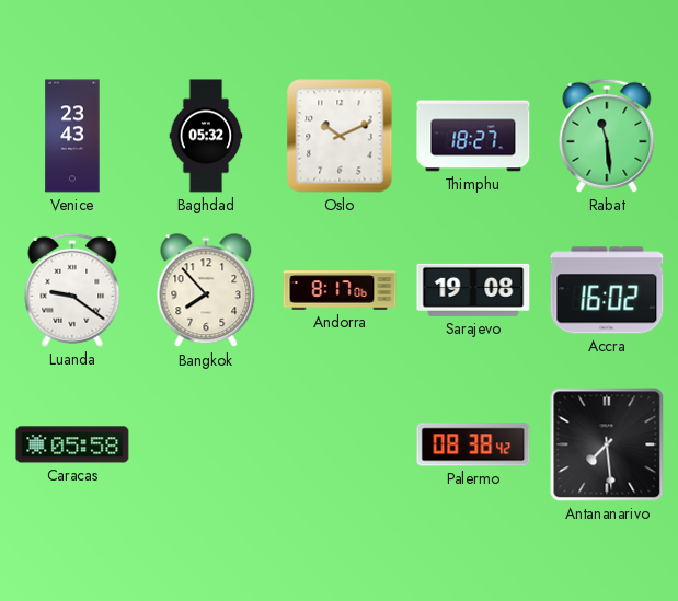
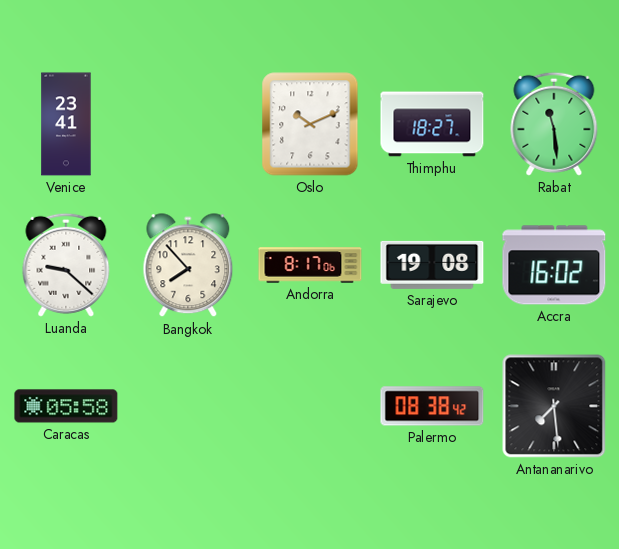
Venice: 23:43 -> 23:41
Baghdad: 05:32 -> none
Luanda: 9:21 -> 9:22
